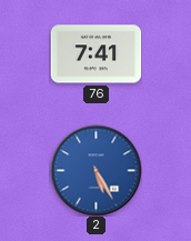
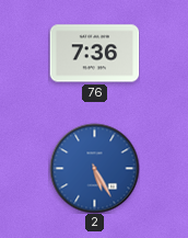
76: 7:41 -> 7:36
